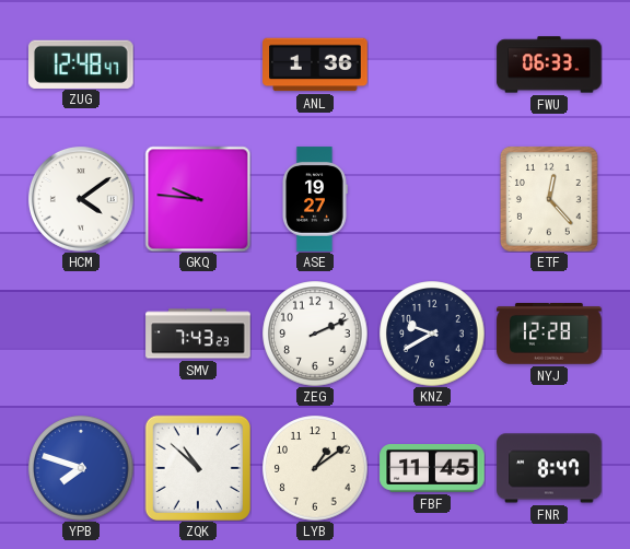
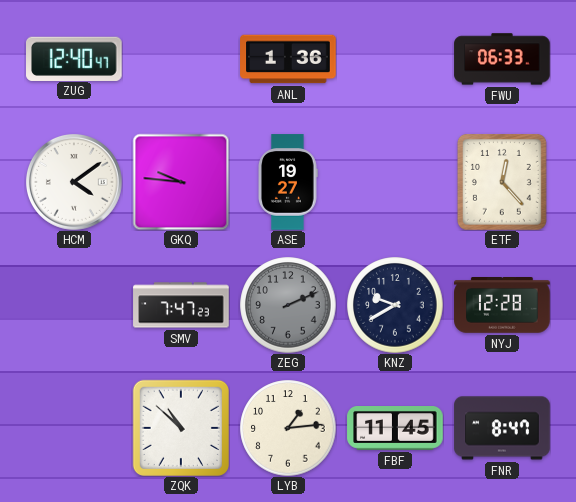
ZUG: 12:48 -> 12:40
SMV: 7:43 -> 7:47
ZEG dial: white -> grey
YPB: 7:48 -> none
LYB: 1:09 -> 1:14
